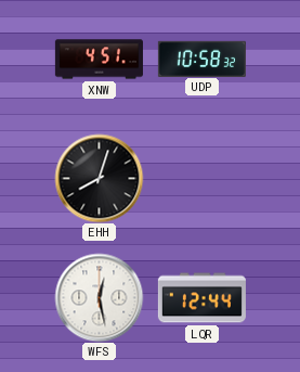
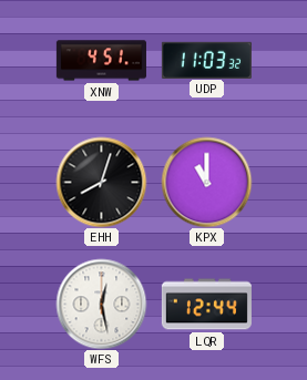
UDP: 10:58 -> 11:03
KPX: none -> 11:00
